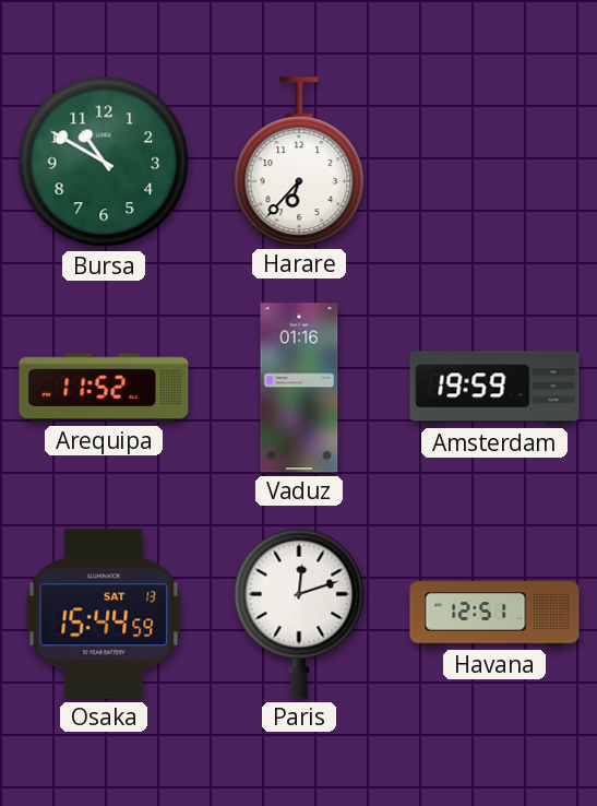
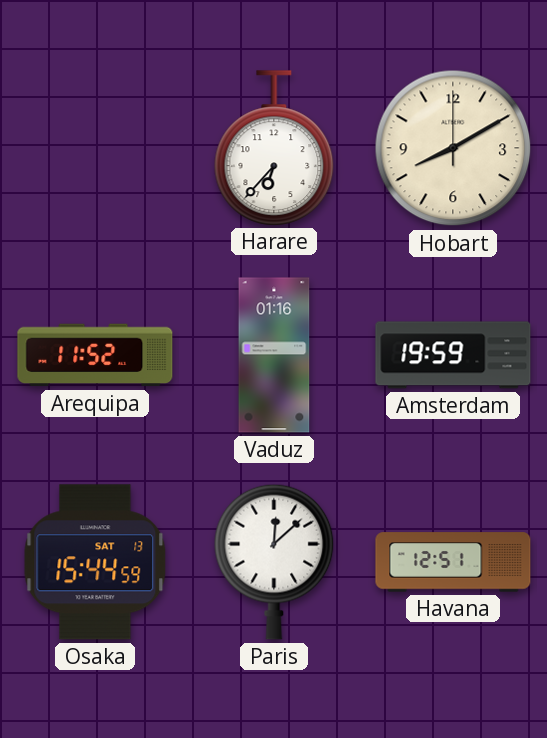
Bursa: 10:50 -> none
Hobart: none -> 8:10
Paris: 12:12 -> 12:08
